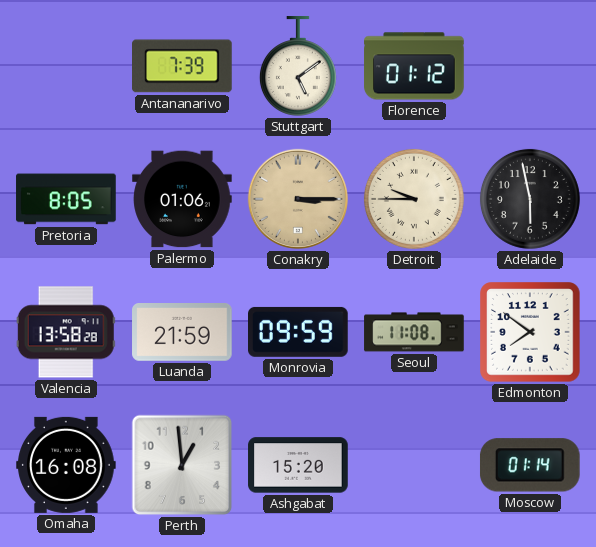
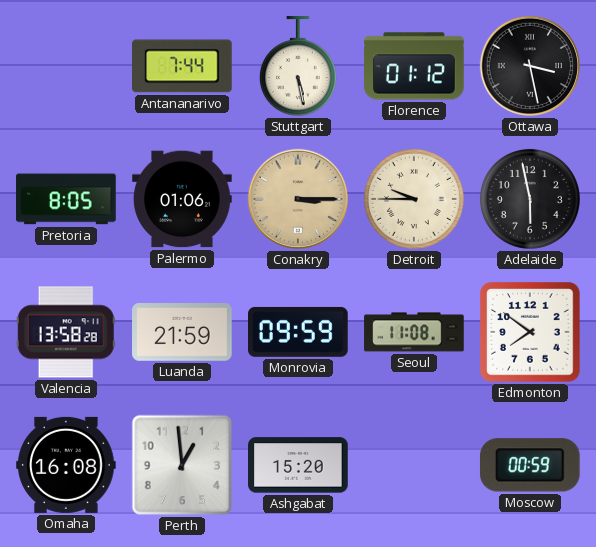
Antananarivo: 7:39 -> 7:44
Stuttgart: 5:09 -> 5:28
Ottawa: none -> 3:28
Moscow: 01:14 -> 00:59
